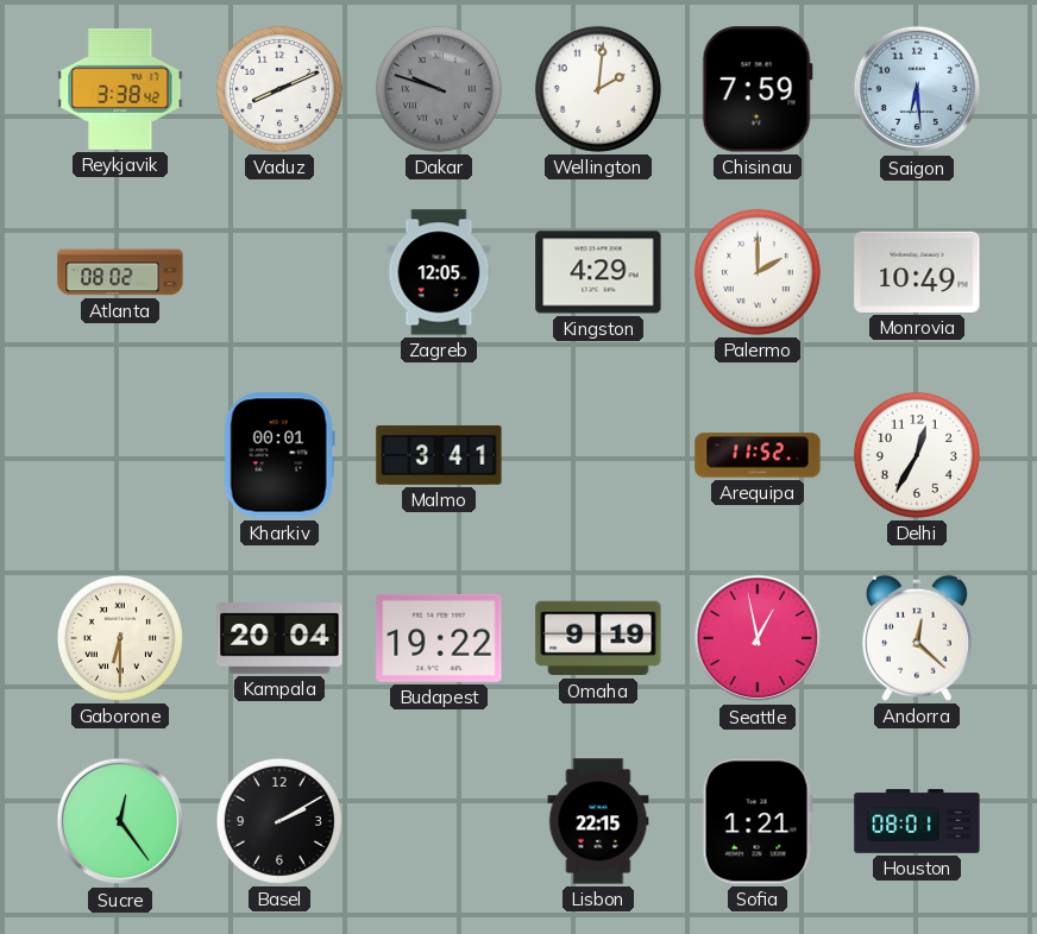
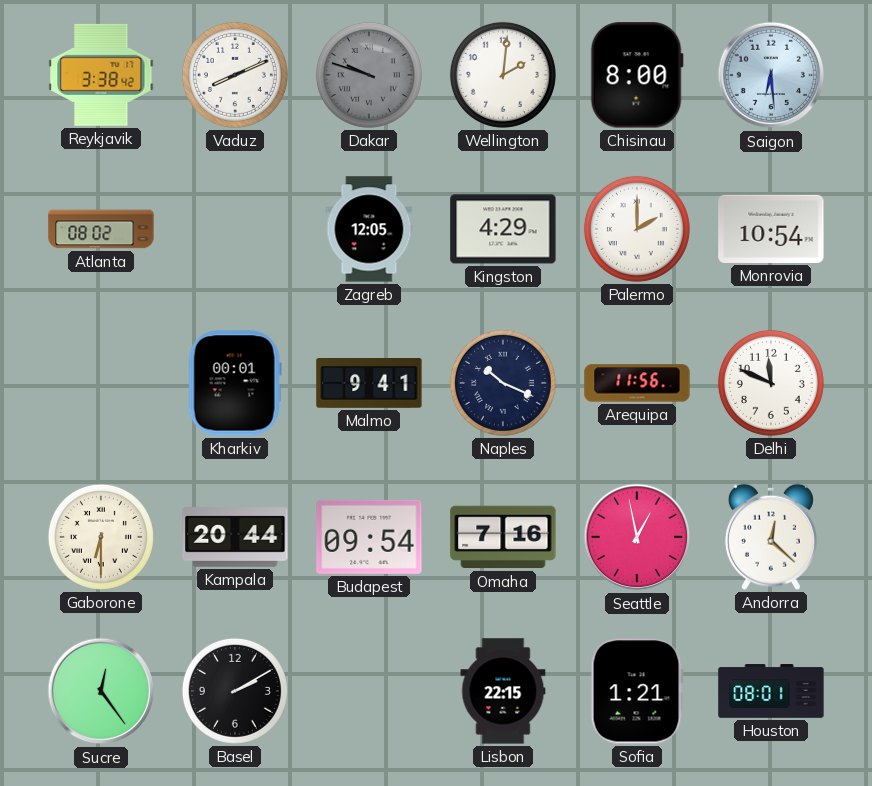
Chisinau: 7:59 -> 8:00
Monrovia: 10:49 -> 10:54
Malmo: 3:41 -> 9:41
Naples: none -> 10:19
Arequipa: 11:52 -> 11:56
Delhi: 12:35 -> 11:49
Kampala: 20:04 -> 20:44
Budapest: 19:22 -> 09:54
Omaha: 9:19 -> 7:16
